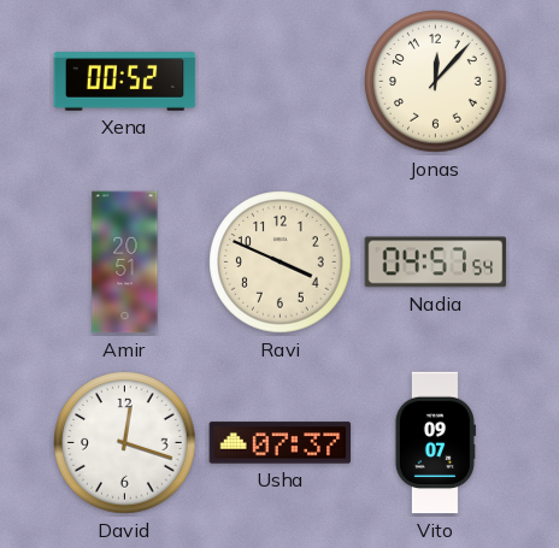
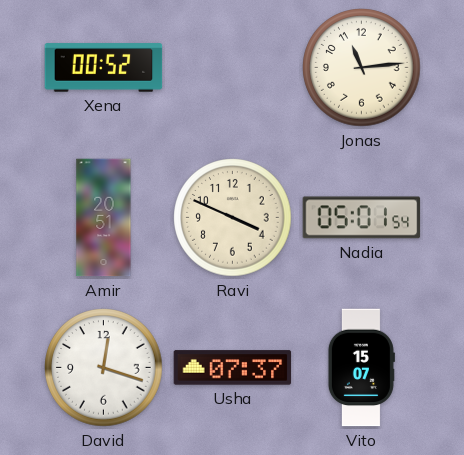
Jonas: 12:07 -> 11:14
Nadia: 04:57 -> 05:01
Vito: 09:07 -> 15:07
